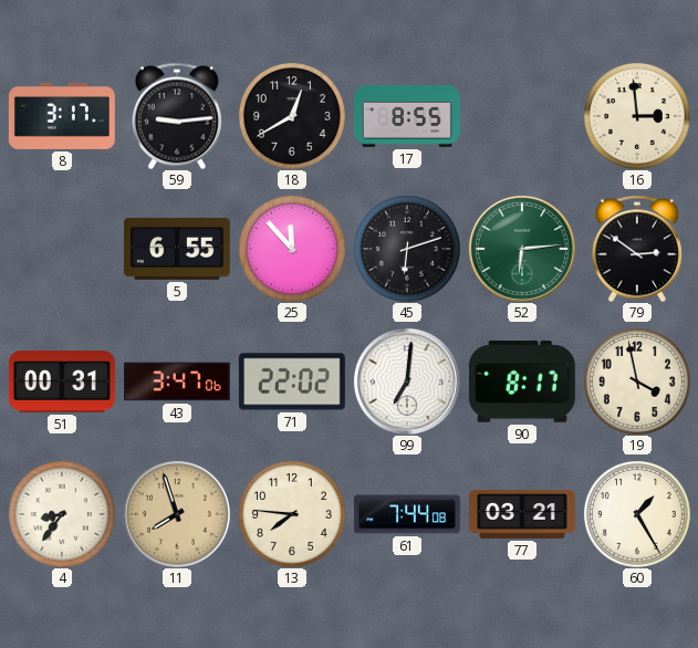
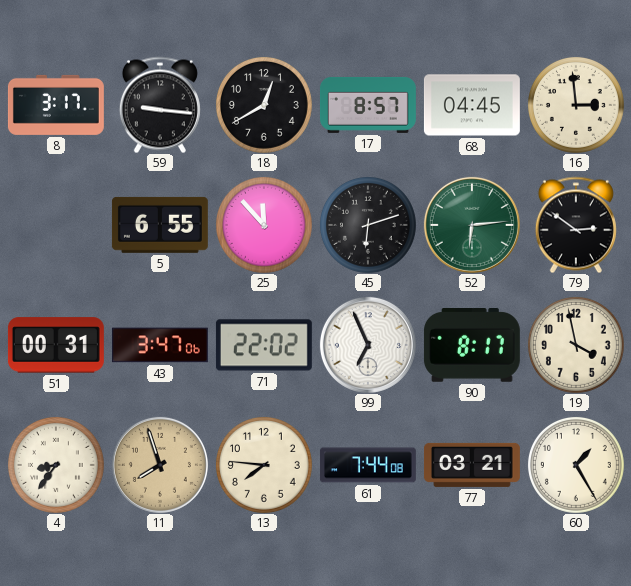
59: 9:14 -> 9:16
17: 8:55 -> 8:57
68: none -> 04:45
99: 7:01 -> 6:56
